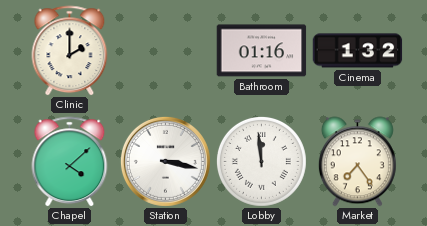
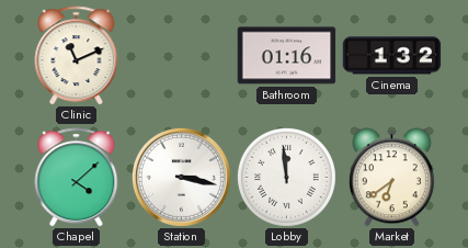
Clinic: 2:00 -> 11:11
Market: 7:24 -> 6:39
